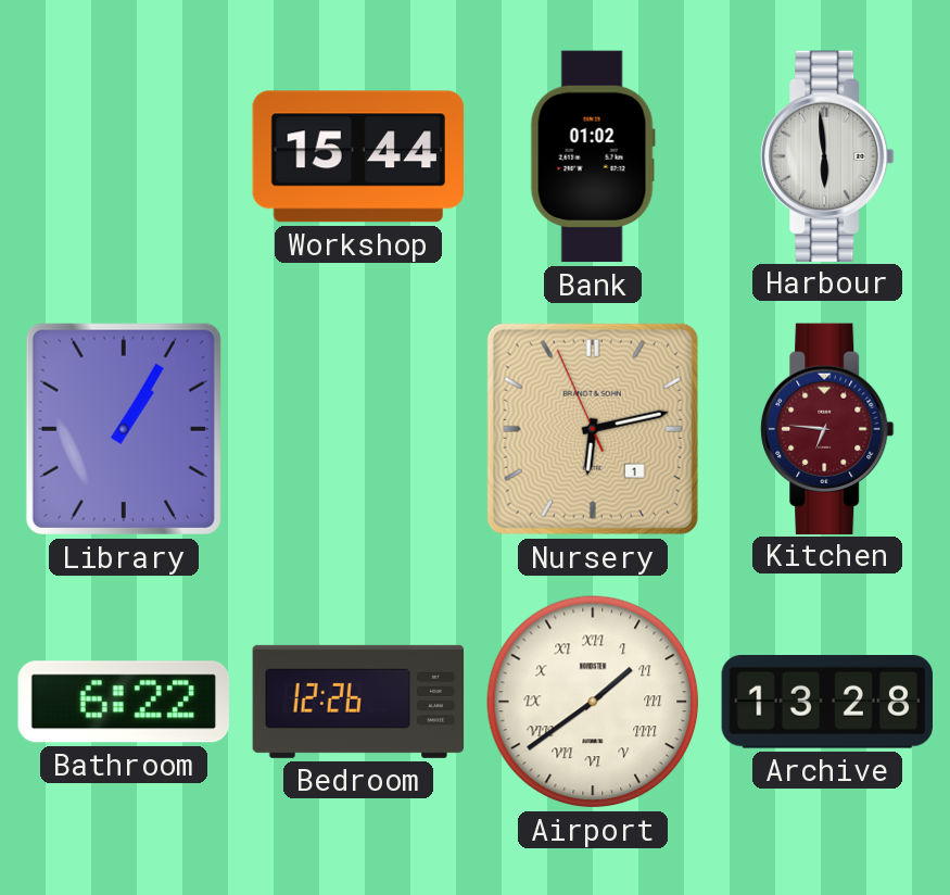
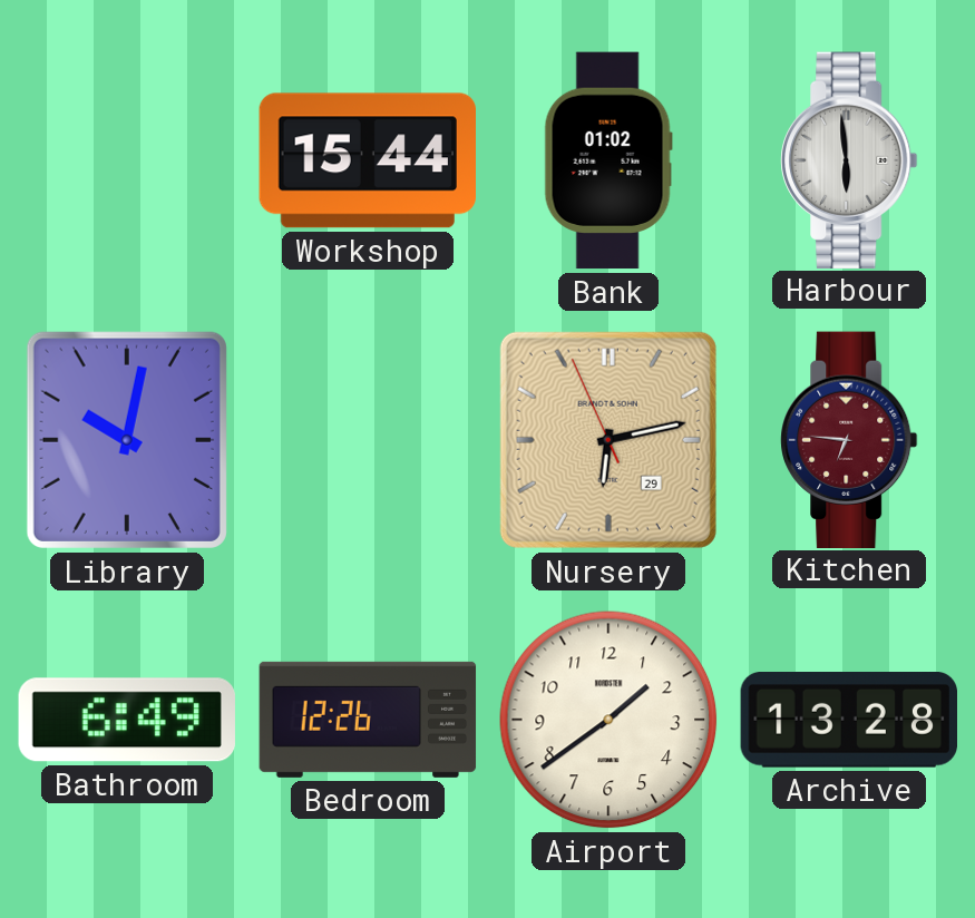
Library: 1:05 -> 10:02
Nursery date: 1 -> 29
Bathroom: 6:22 -> 6:49
Airport numerals: Roman -> Arabic
